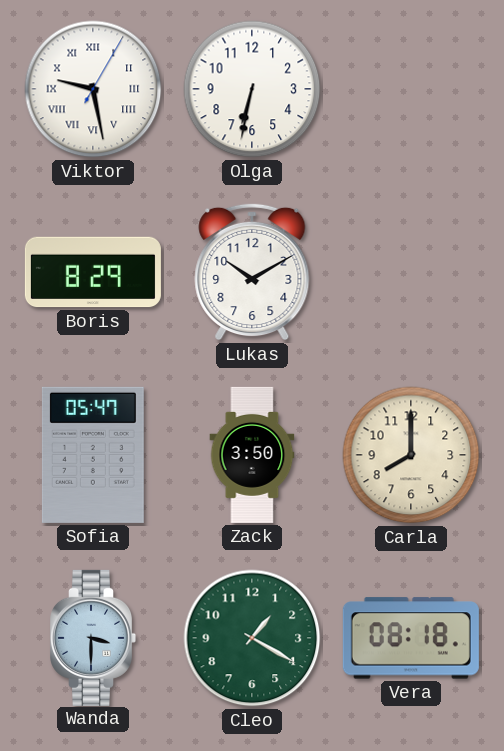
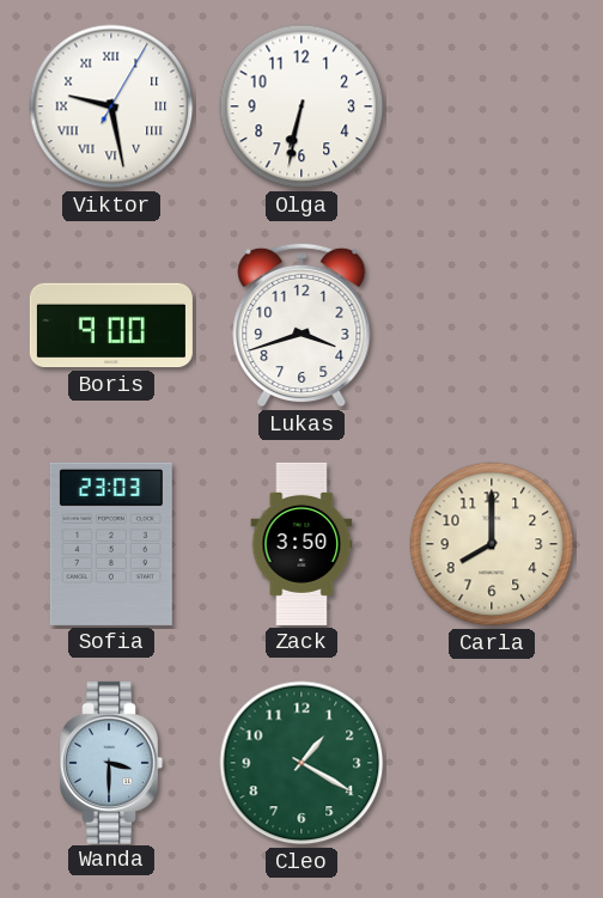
Boris: 8:29 -> 9:00
Lukas: 10:10 -> 3:42
Sofia: 05:47 -> 23:03
Vera: 08:18 -> none
